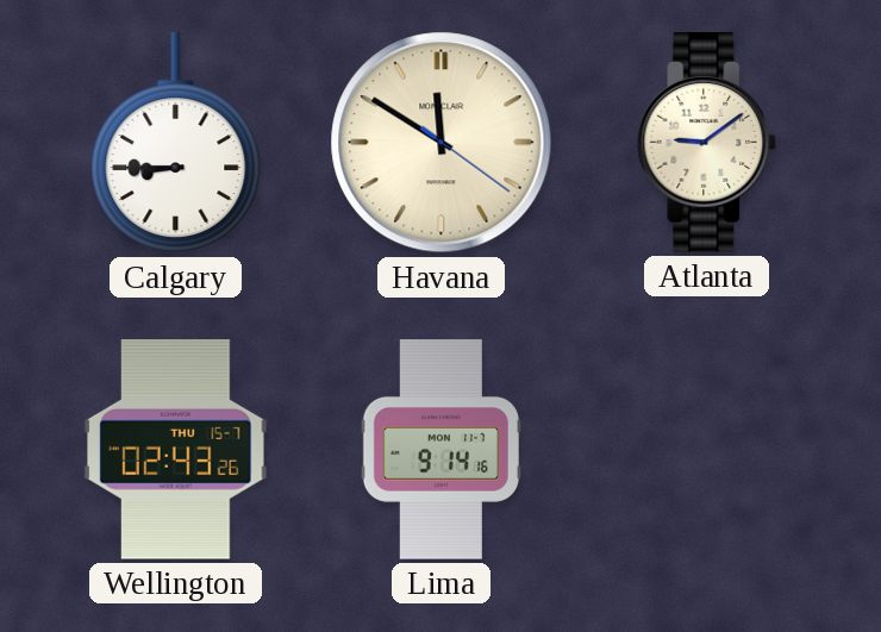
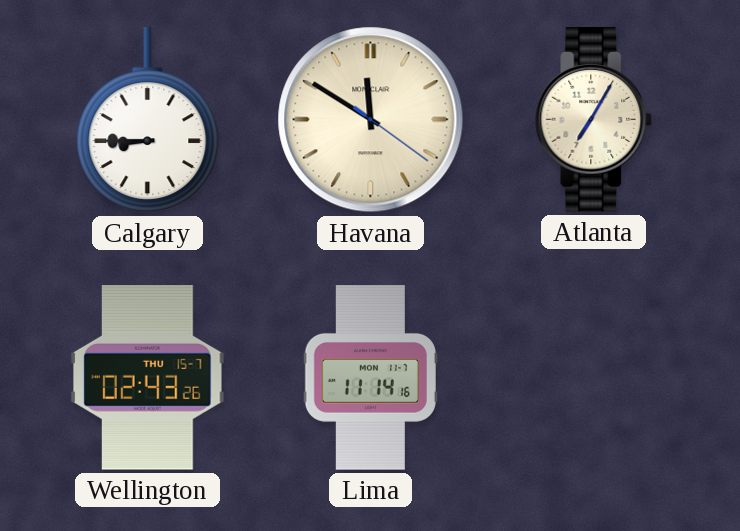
Atlanta: 9:09 -> 7:05
Lima: 9:14 -> 11:14
